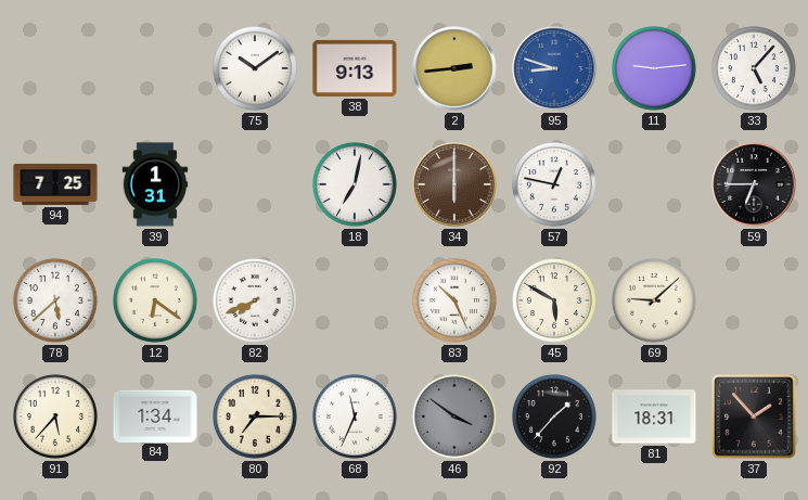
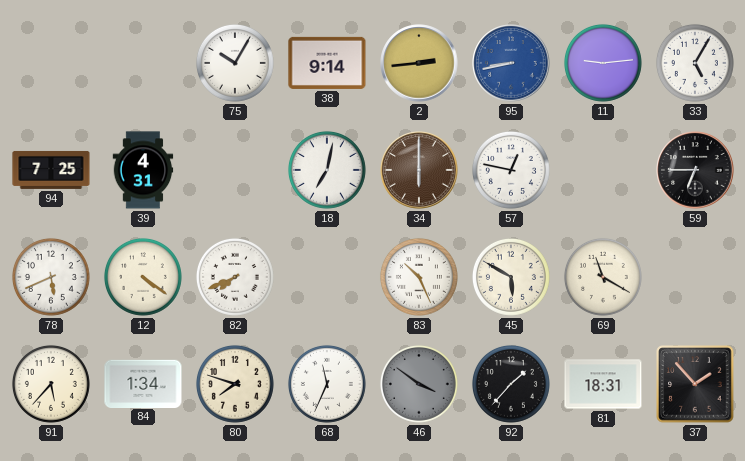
75: 10:09 -> 10:05
38: 9:13 -> 9:14
95: 8:48 -> 8:43
33: 5:07 -> 5:05
39: 1:31 -> 4:31
78: 5:38 -> 5:41
12: 6:21 -> 4:21
69: 9:08 -> 11:20
80: 7:15 -> 7:48
